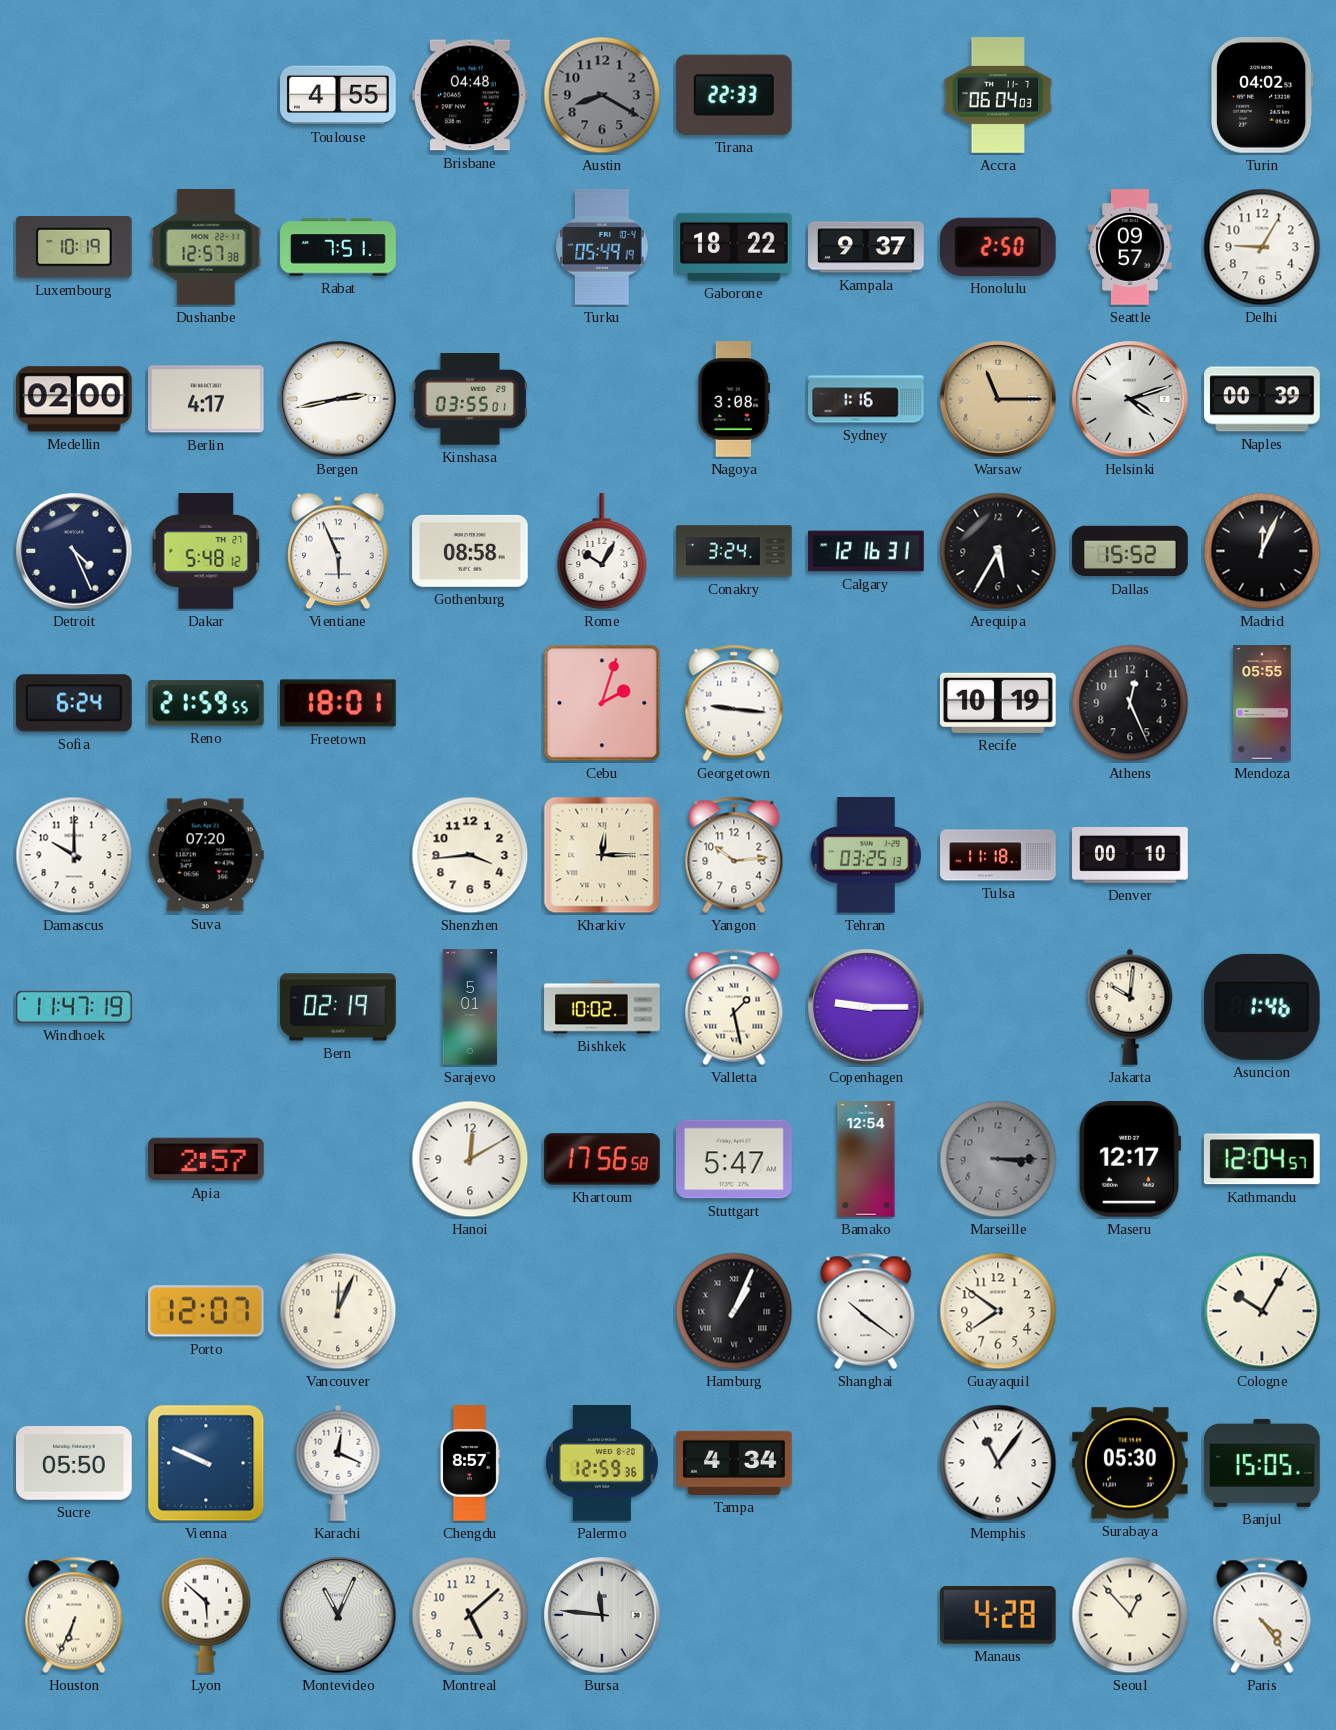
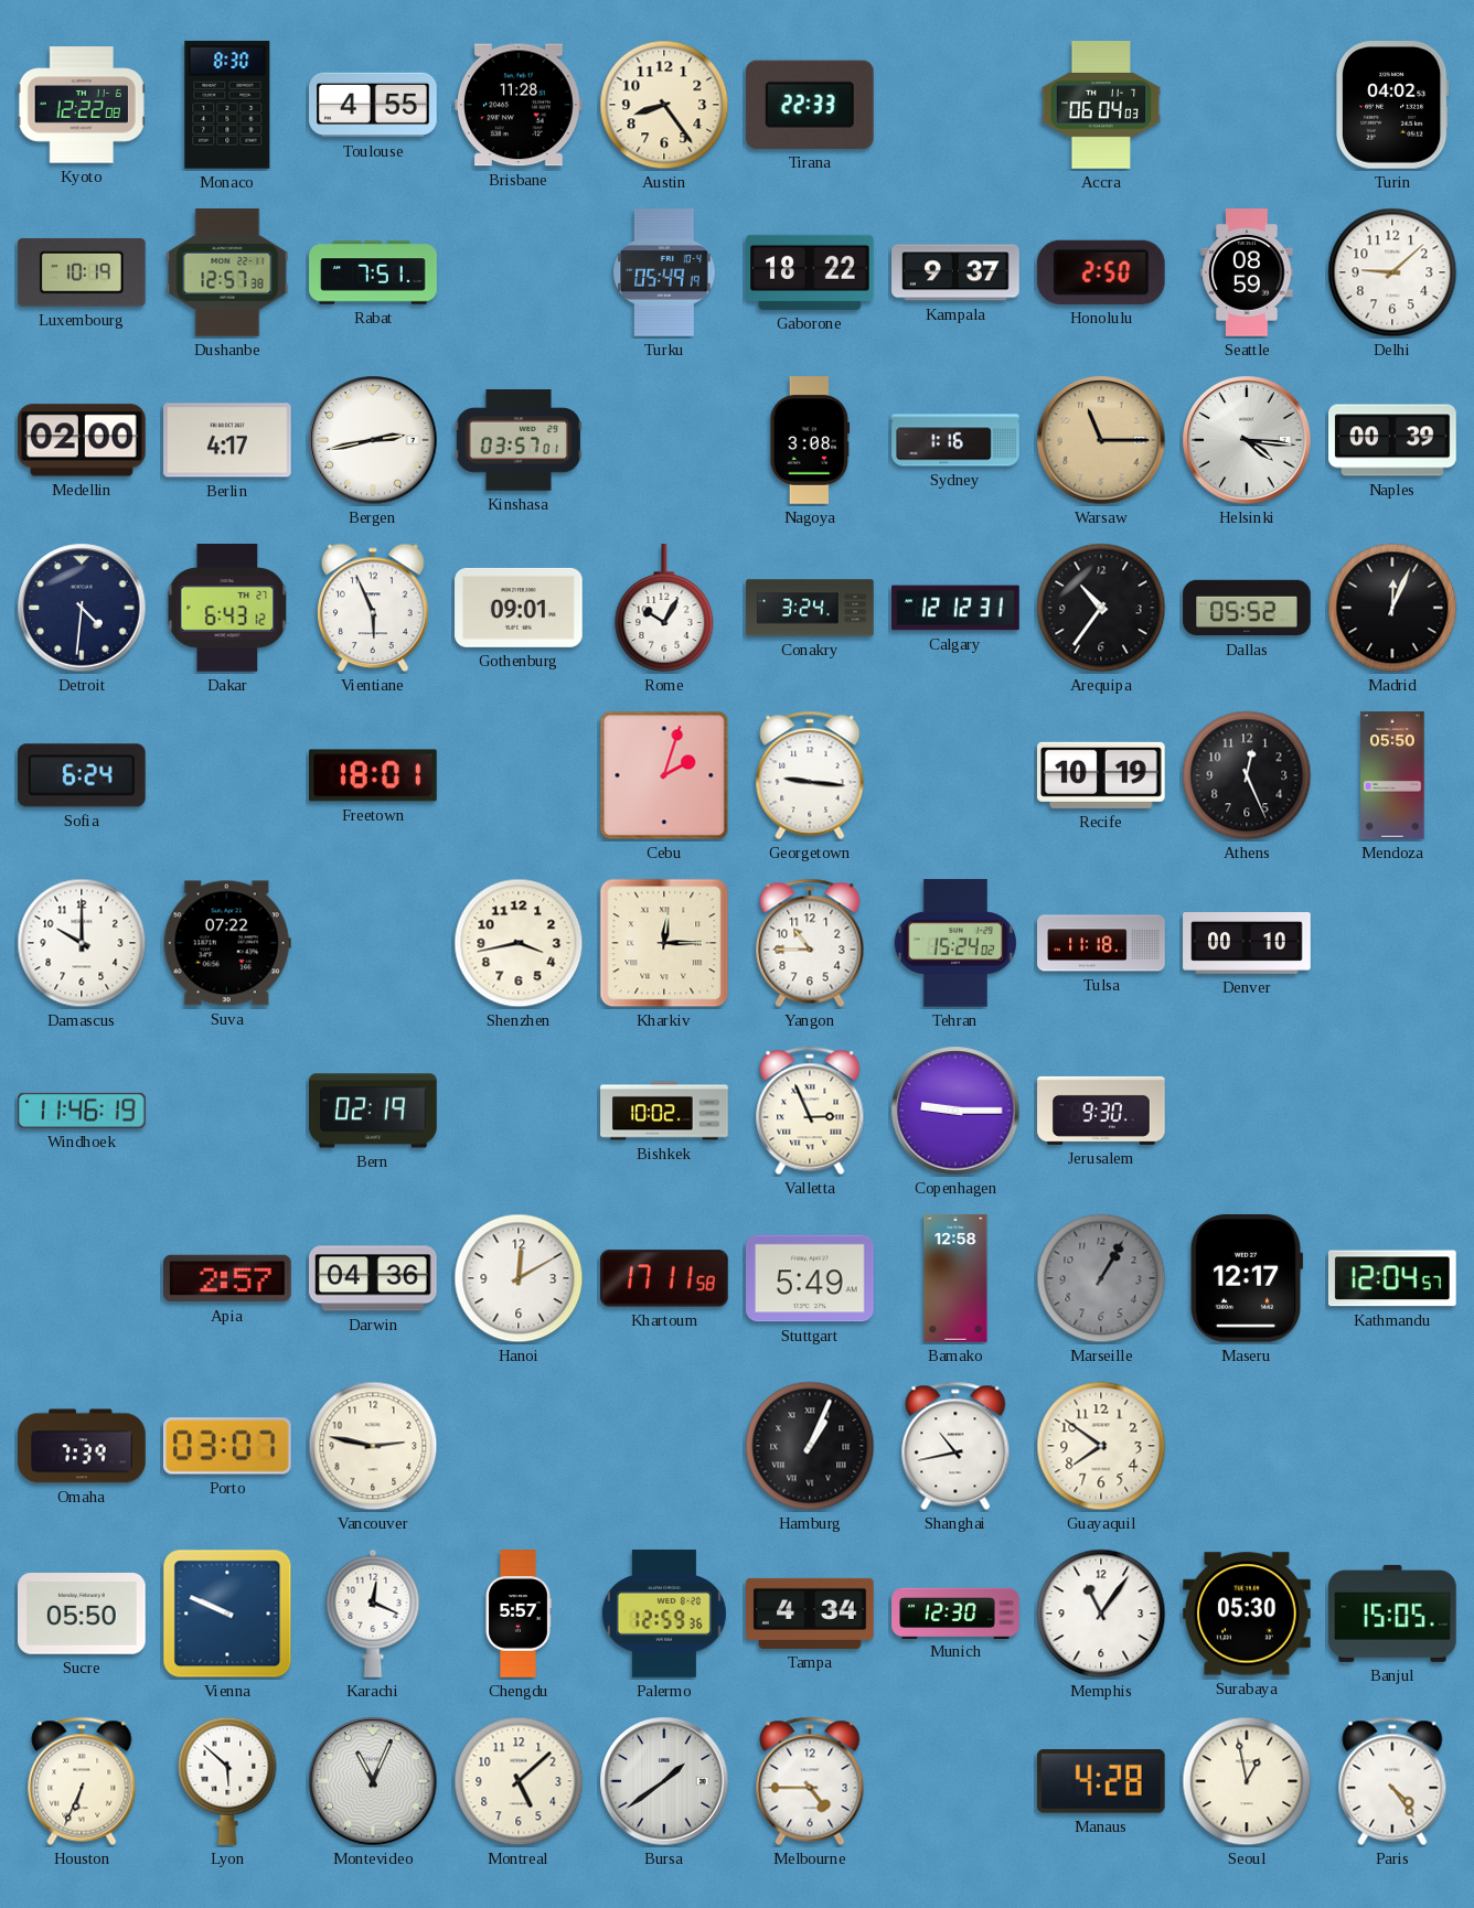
Kyoto: none -> 12:22
Monaco: none -> 8:30
Brisbane: 04:48 -> 11:28
Austin: 8:20 -> 8:24
Austin dial: grey -> cream
Seattle: 09:57 -> 08:59
Delhi: 9:05 -> 9:08
Kinshasa: 03:55 -> 03:57
Helsinki: 4:12 -> 4:16
Detroit: 4:26 -> 4:31
Dakar: 5:48 -> 6:43
Gothenburg: 08:58 -> 09:01
Calgary: 12:16 -> 12:12
Arequipa: 5:35 -> 10:36
Dallas: 15:52 -> 05:52
Reno: 21:59 -> none
Mendoza: 05:55 -> 05:50
Suva: 07:20 -> 07:22
Shenzhen: 3:44 -> 3:43
Yangon: 10:14 -> 10:45
Tehran: 03:25 -> 15:24
Windhoek: 11:47 -> 11:46
Sarajevo: 5:01 -> none
Valletta: 1:28 -> 2:56
Jerusalem: none -> 9:30
Jakarta: 10:01 -> none
Asuncion: 1:46 -> none
Darwin: none -> 04:36
Khartoum: 17:56 -> 17:11
Stuttgart: 5:47 -> 5:49
Bamako: 12:54 -> 12:58
Marseille: 3:15 -> 1:05
Omaha: none -> 7:39
Porto: 12:07 -> 03:07
Vancouver: 12:04 -> 2:47
Shanghai: 10:21 -> 10:43
Cologne: 10:05 -> none
Chengdu: 8:57 -> 5:57
Munich: none -> 12:30
Bursa: 11:46 -> 1:39
Melbourne: none -> 4:45
Seoul: 12:53 -> 12:58
